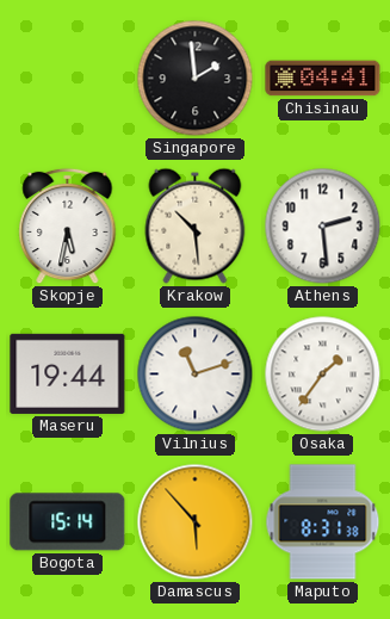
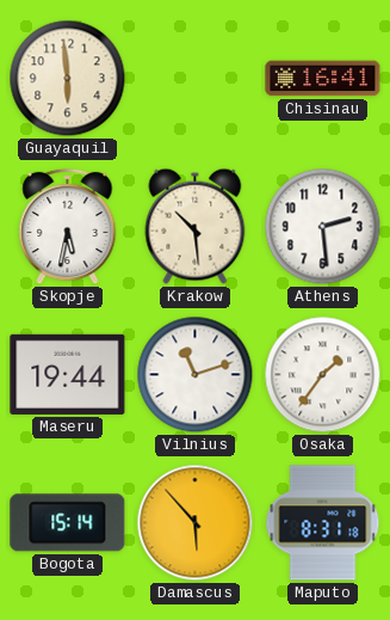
Guayaquil: none -> 5:59
Singapore: 1:59 -> none
Chisinau: 04:41 -> 16:41
Maputo: 8:31:38 -> 8:31:18
